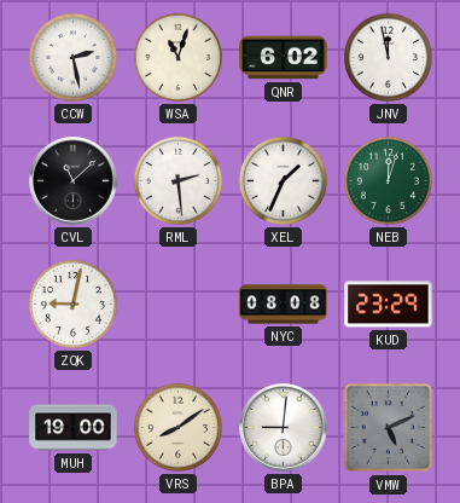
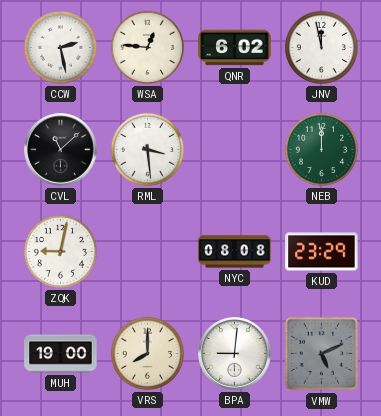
WSA: 11:03 -> 12:46
RML: 2:29 -> 3:29
XEL: 1:34 -> none
NEB: 12:03 -> 12:00
VRS: 8:09 -> 8:00
